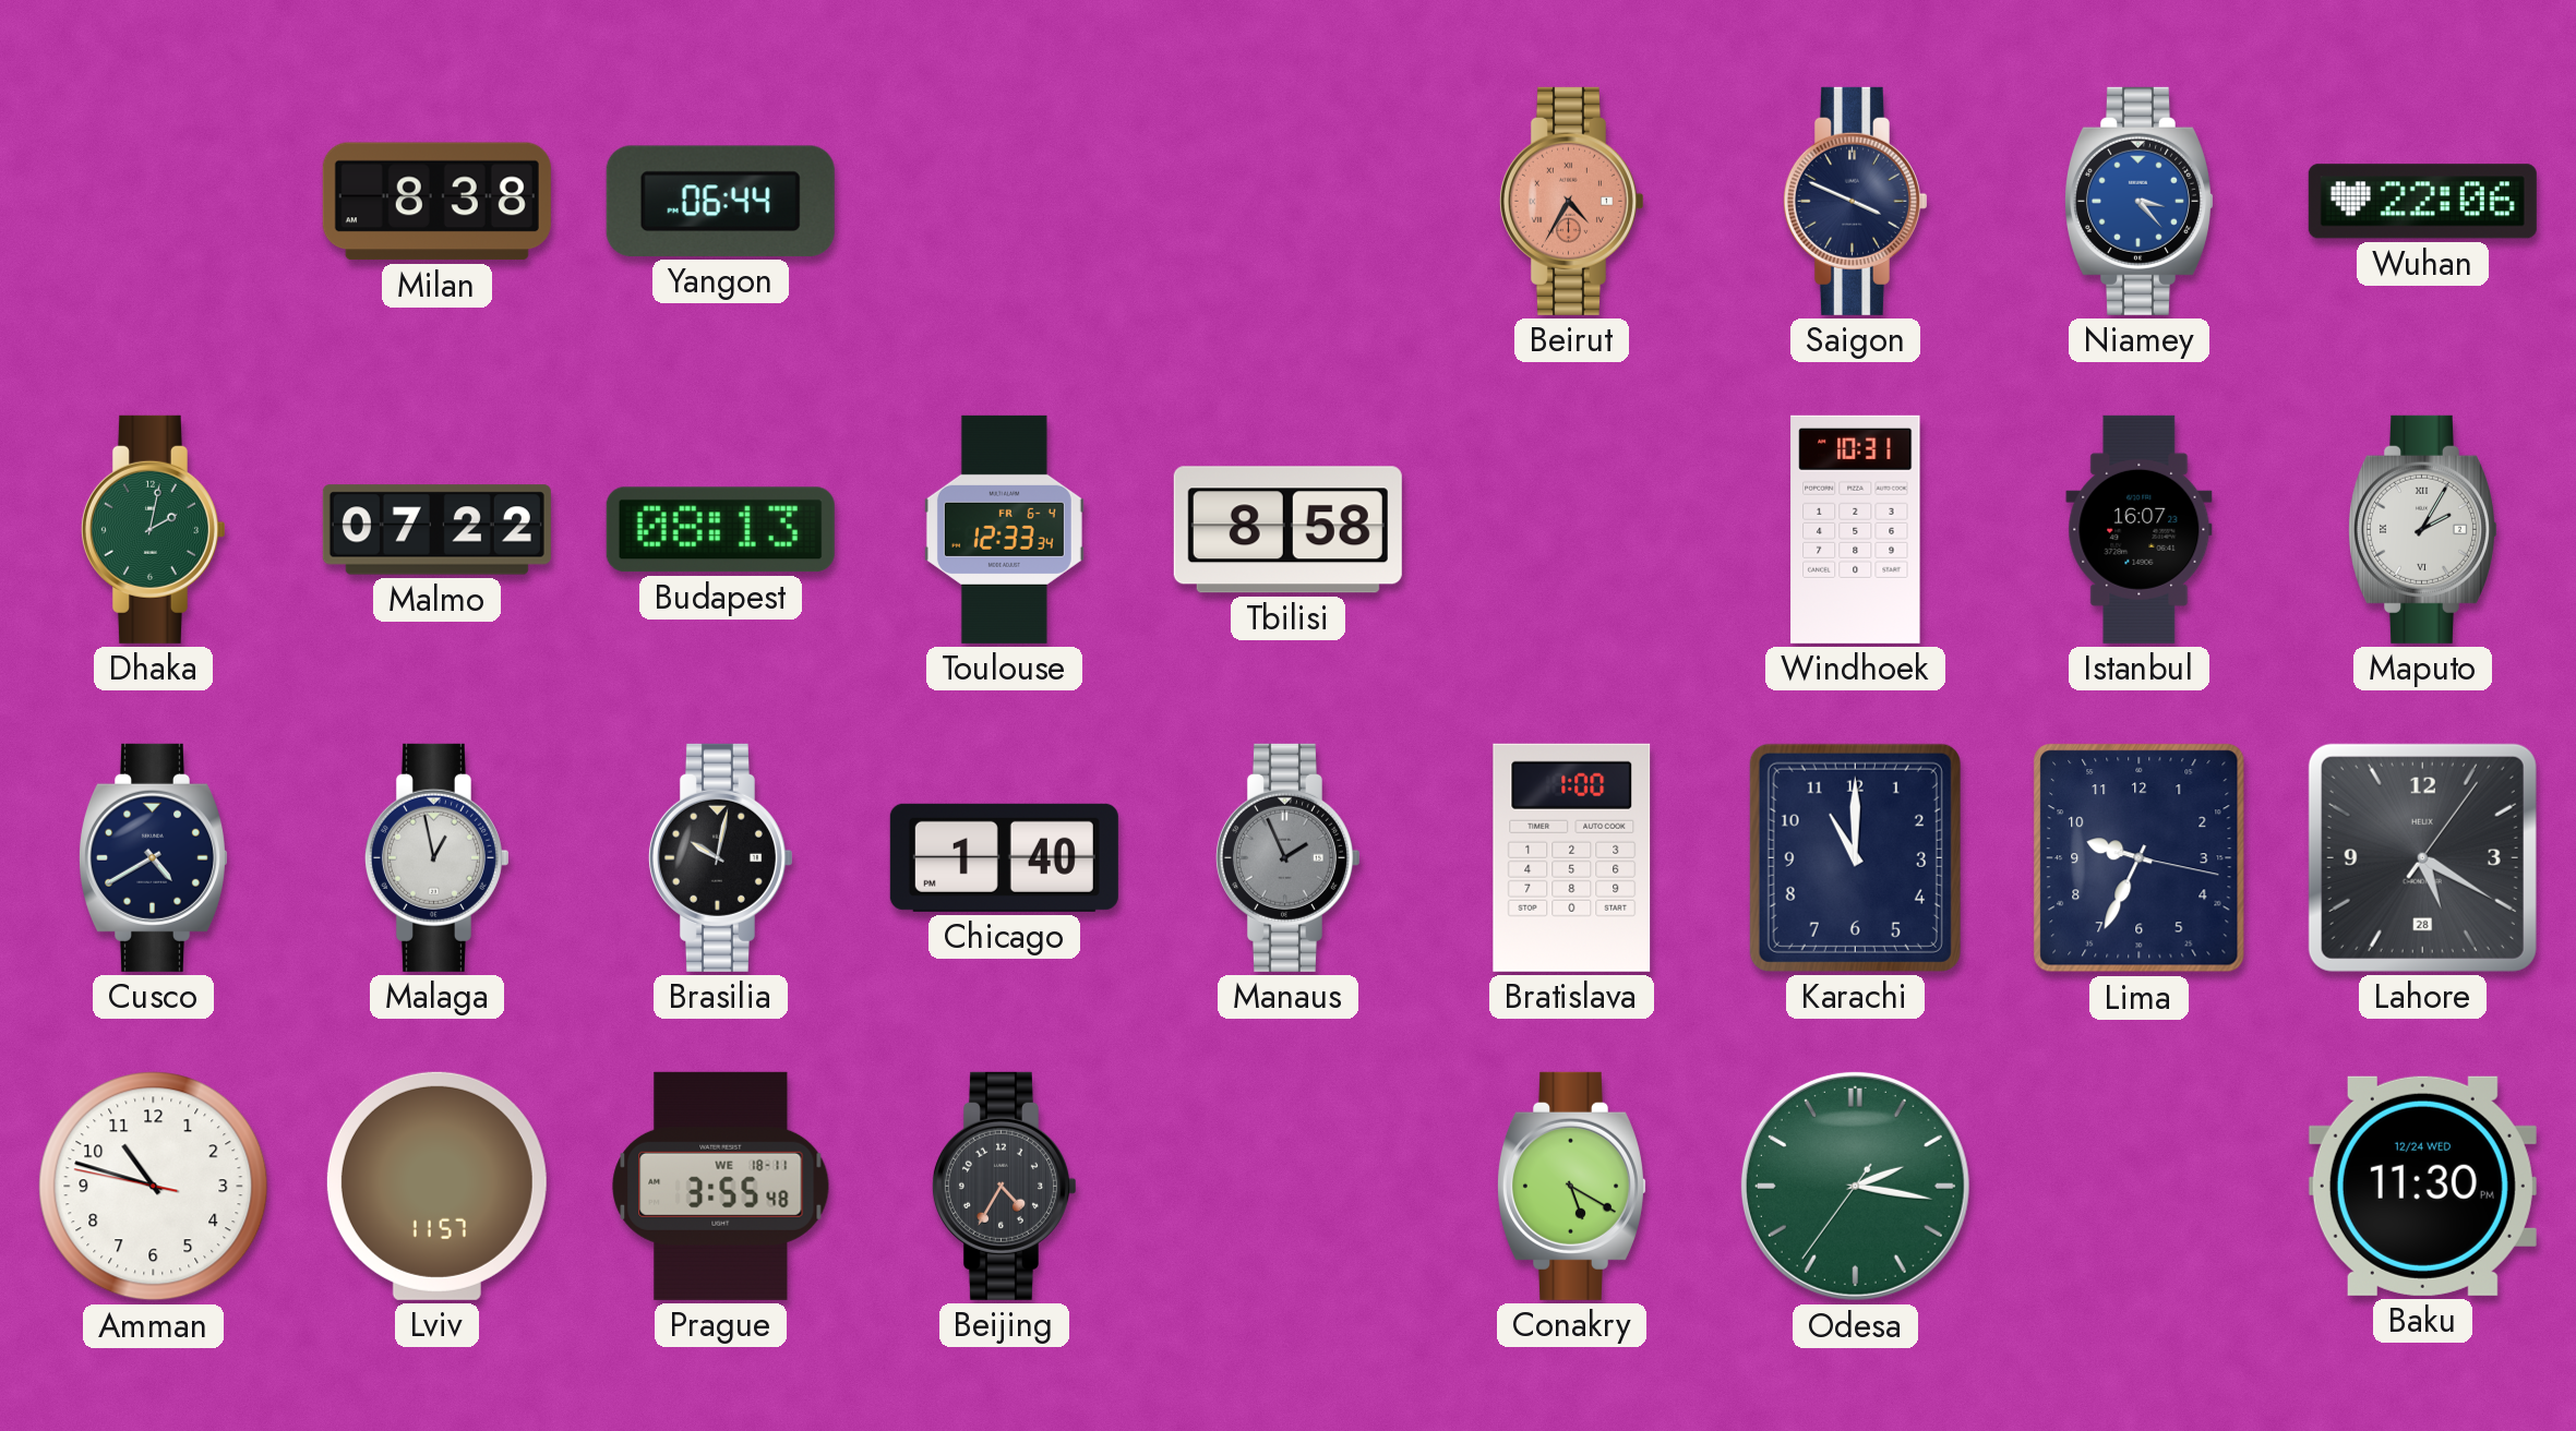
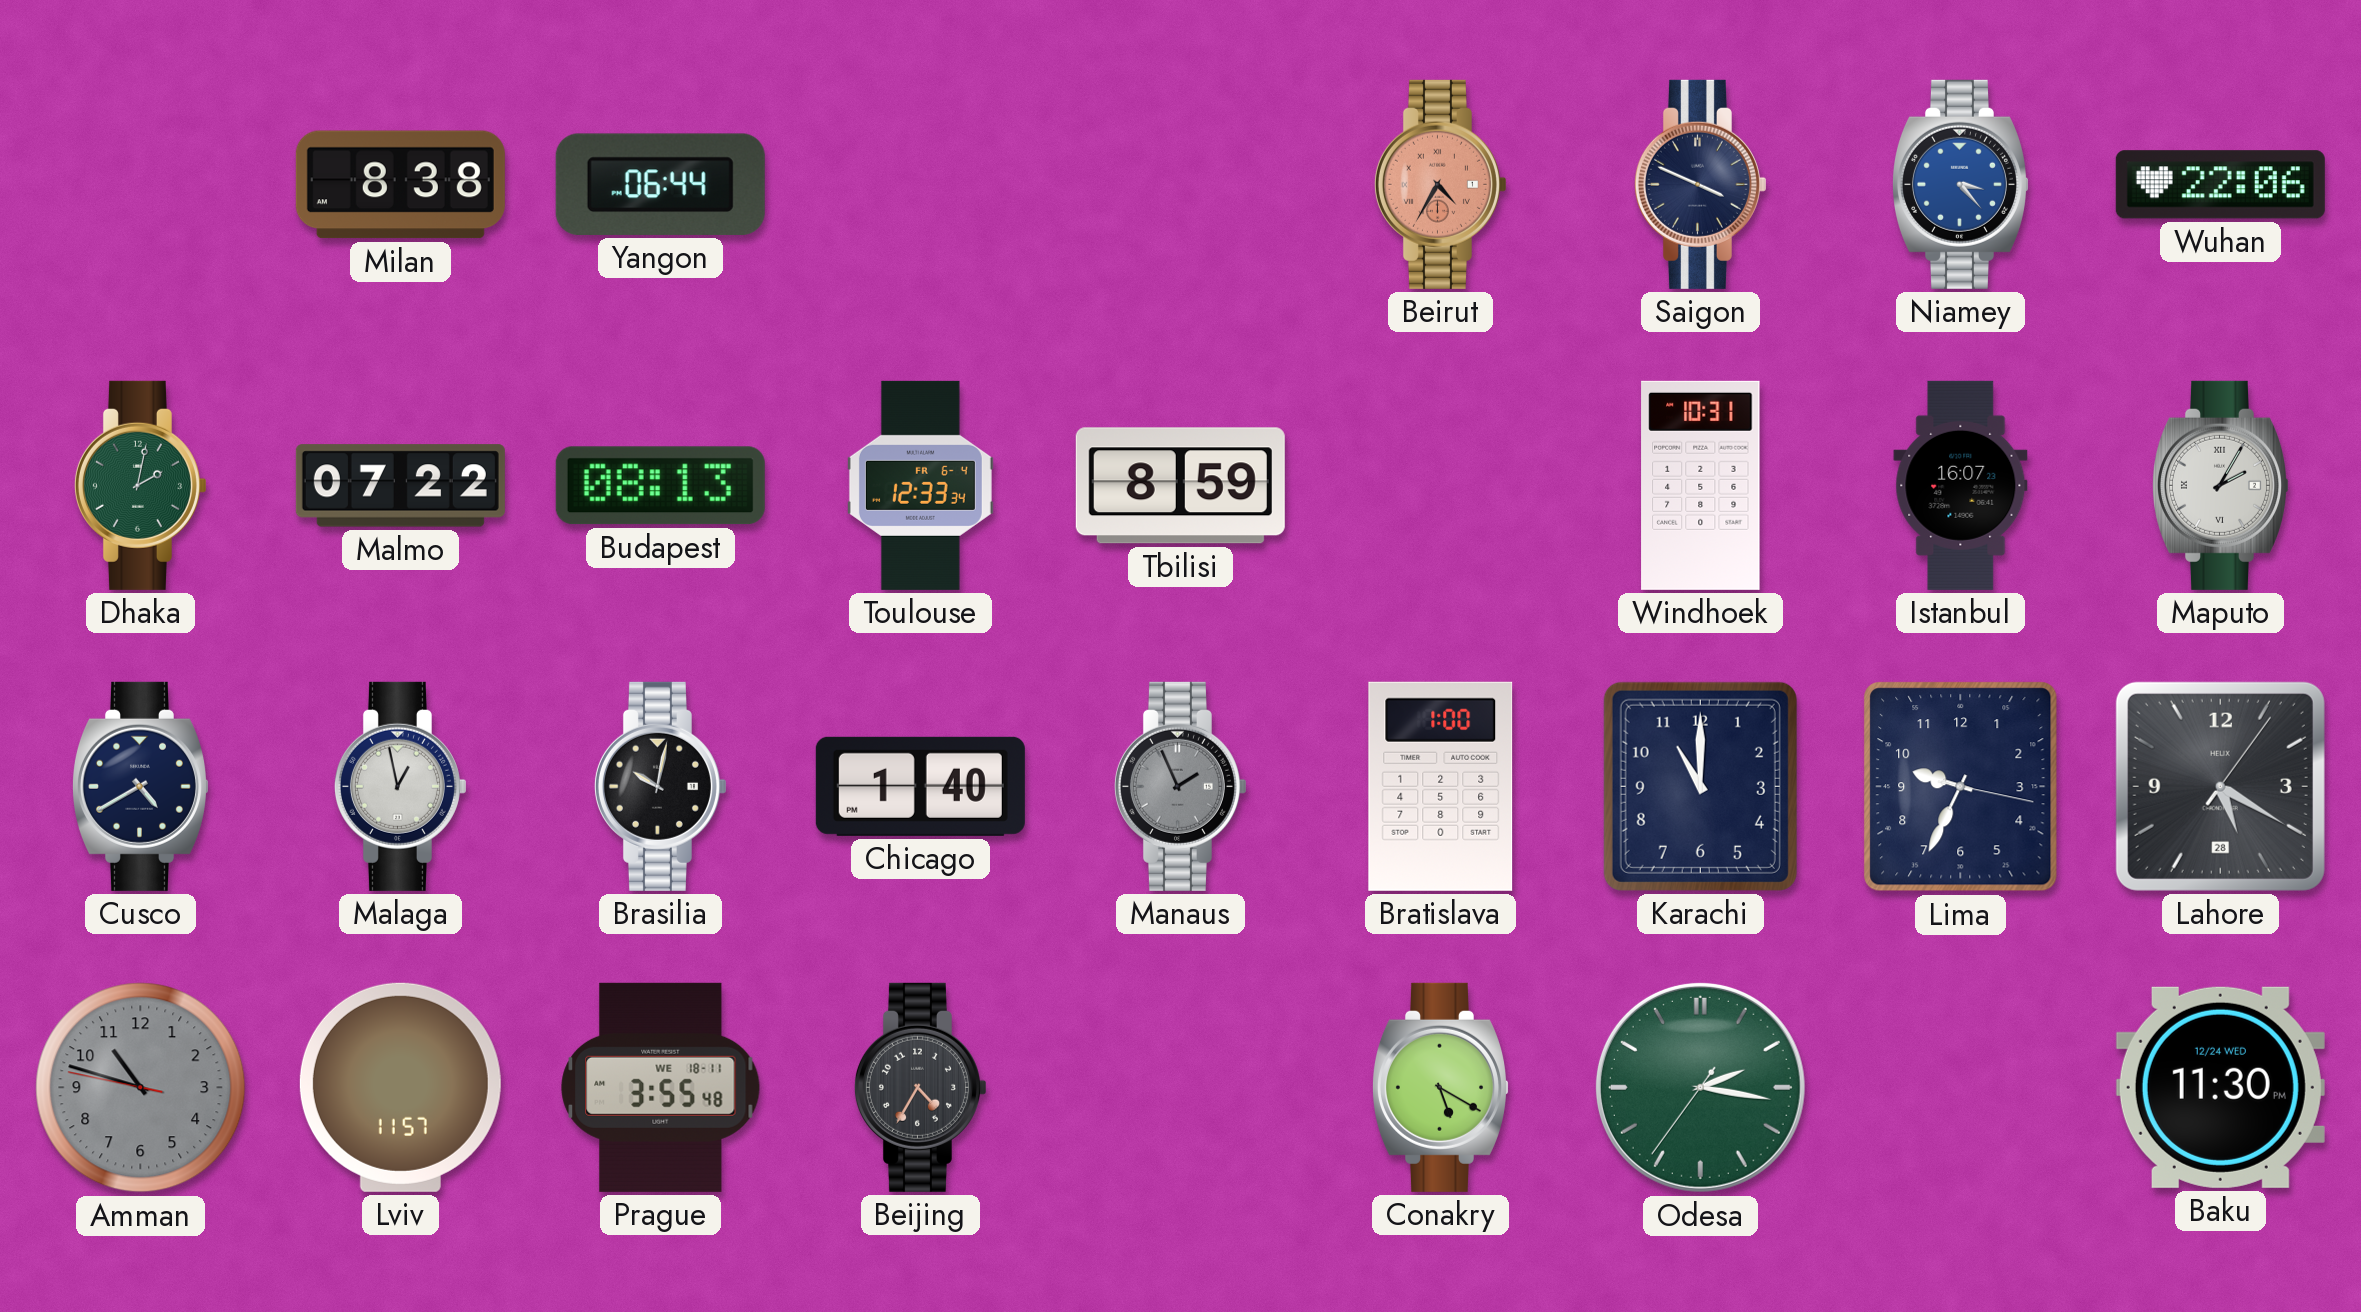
Tbilisi: 8:58 -> 8:59
Amman dial: white -> grey
